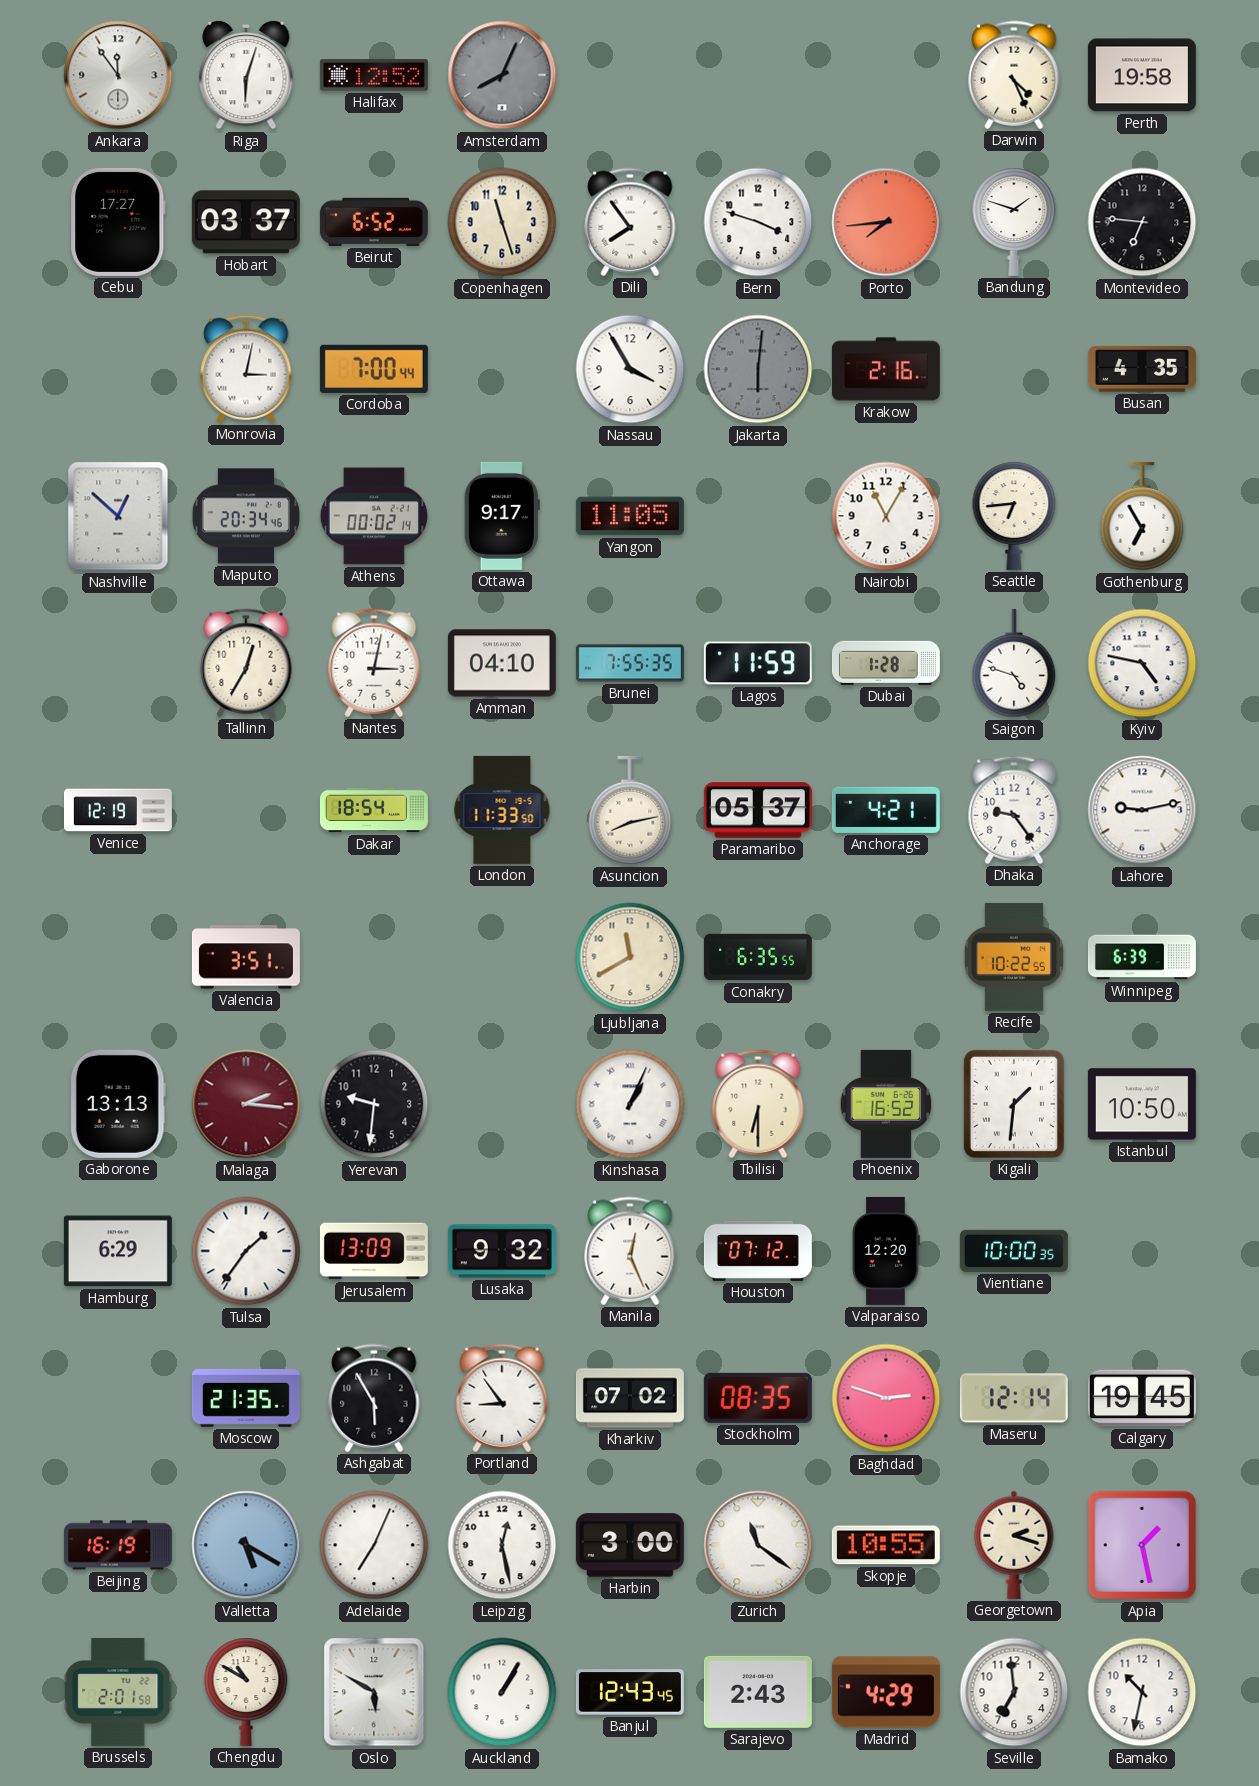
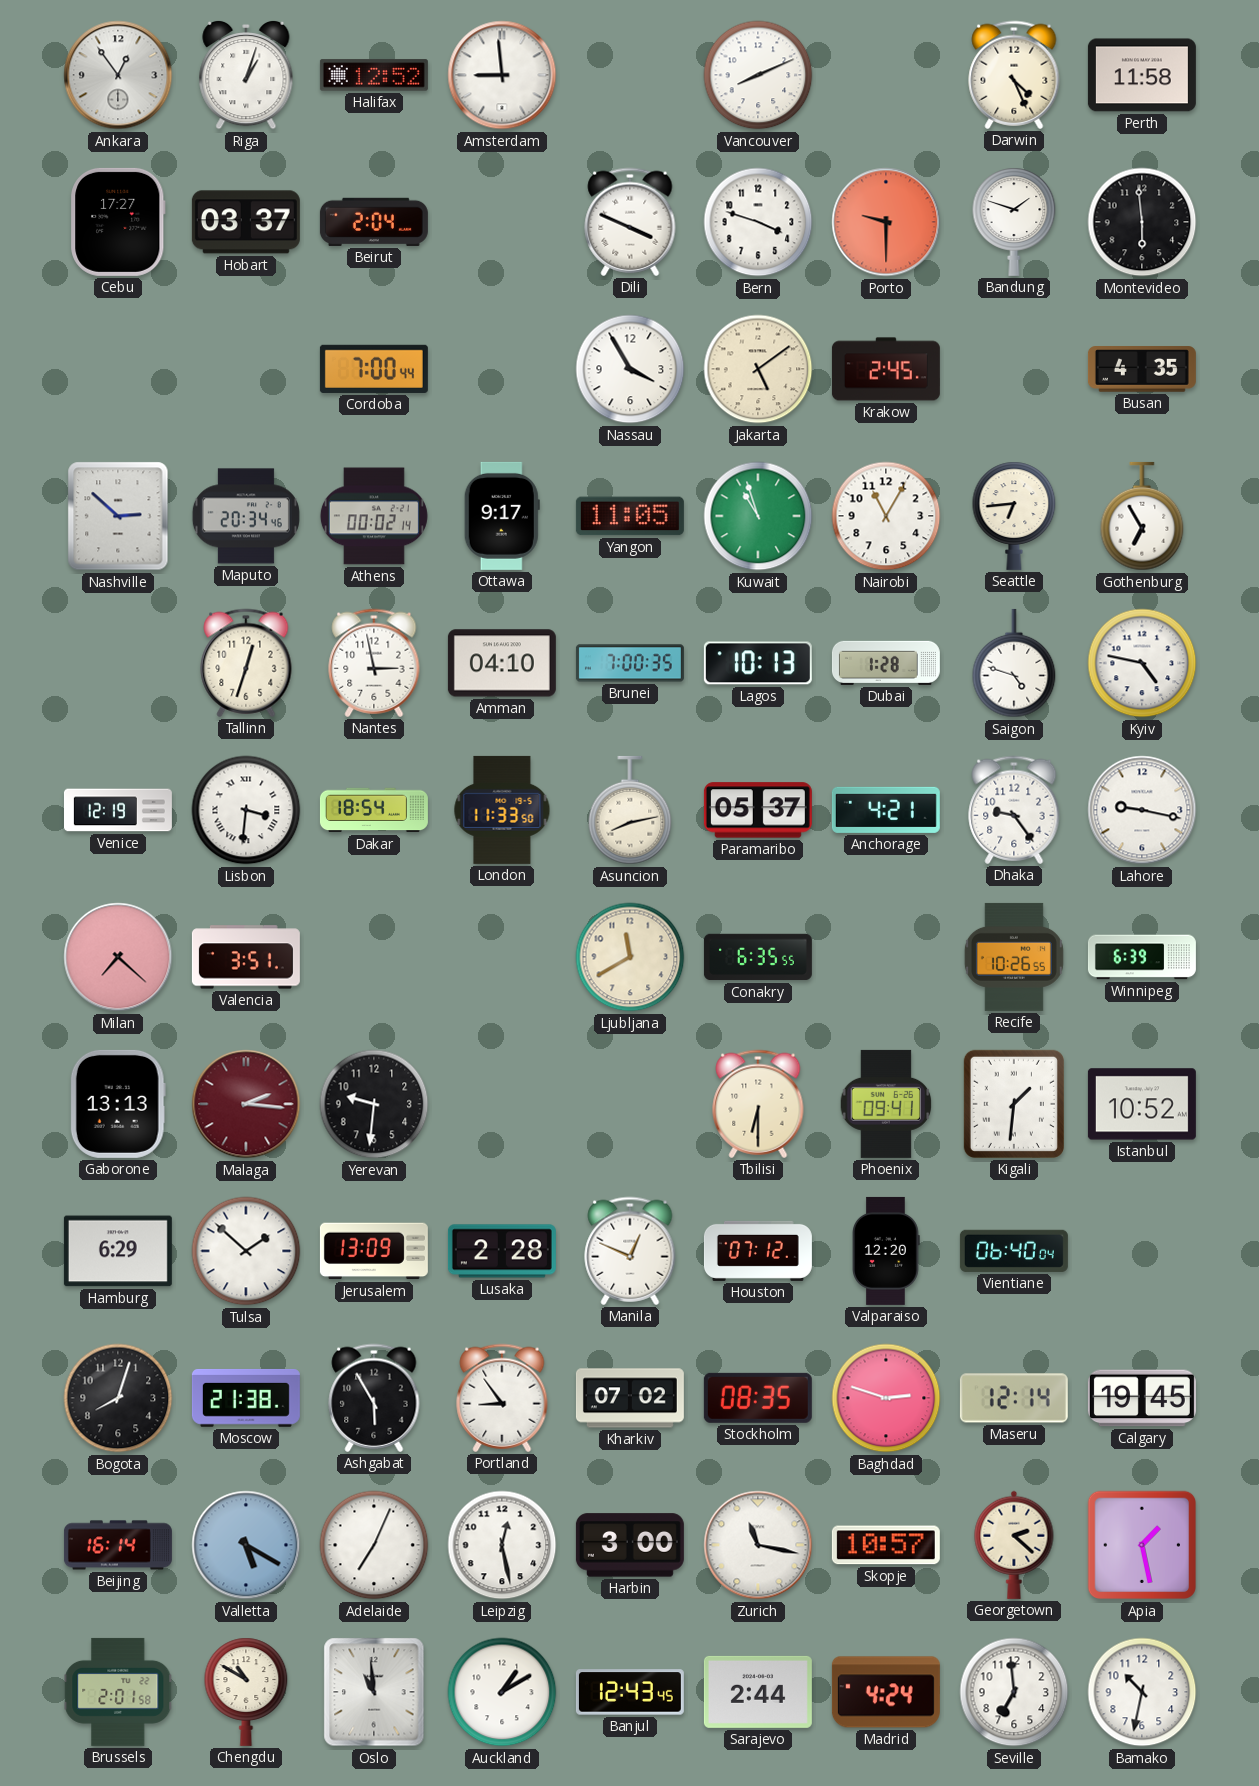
Ankara: 11:54 -> 12:54
Riga: 6:03 -> 1:03
Amsterdam: 8:04 -> 8:59
Amsterdam dial: grey -> white
Vancouver: none -> 8:11
Perth: 19:58 -> 11:58
Beirut: 6:52 -> 2:04
Copenhagen: 11:27 -> none
Dili: 7:54 -> 3:49
Porto: 7:44 -> 9:30
Montevideo: 6:46 -> 5:59
Monrovia: 3:02 -> none
Jakarta: 6:01 -> 5:09
Jakarta dial: grey -> cream
Krakow: 2:16 -> 2:45
Nashville: 12:52 -> 2:52
Kuwait: none -> 10:57
Tallinn: 12:35 -> 12:33
Nantes: 3:02 -> 2:58
Brunei: 7:55 -> 7:00
Lagos: 11:59 -> 10:13
Lisbon: none -> 3:31
Lahore: 9:13 -> 9:17
Milan: none -> 7:22
Recife: 10:22 -> 10:26
Kinshasa: 1:04 -> none
Phoenix: 16:52 -> 09:41
Istanbul: 10:50 -> 10:52
Tulsa: 1:36 -> 1:52
Lusaka: 9:32 -> 2:28
Manila: 12:26 -> 12:49
Vientiane: 10:00 -> 06:40
Bogota: none -> 8:03
Moscow: 21:35 -> 21:38
Beijing: 16:19 -> 16:14
Zurich: 11:21 -> 11:17
Skopje: 10:55 -> 10:57
Georgetown: 2:18 -> 2:22
Oslo: 5:50 -> 10:59
Auckland: 1:05 -> 1:10
Sarajevo: 2:43 -> 2:44
Madrid: 4:29 -> 4:24
